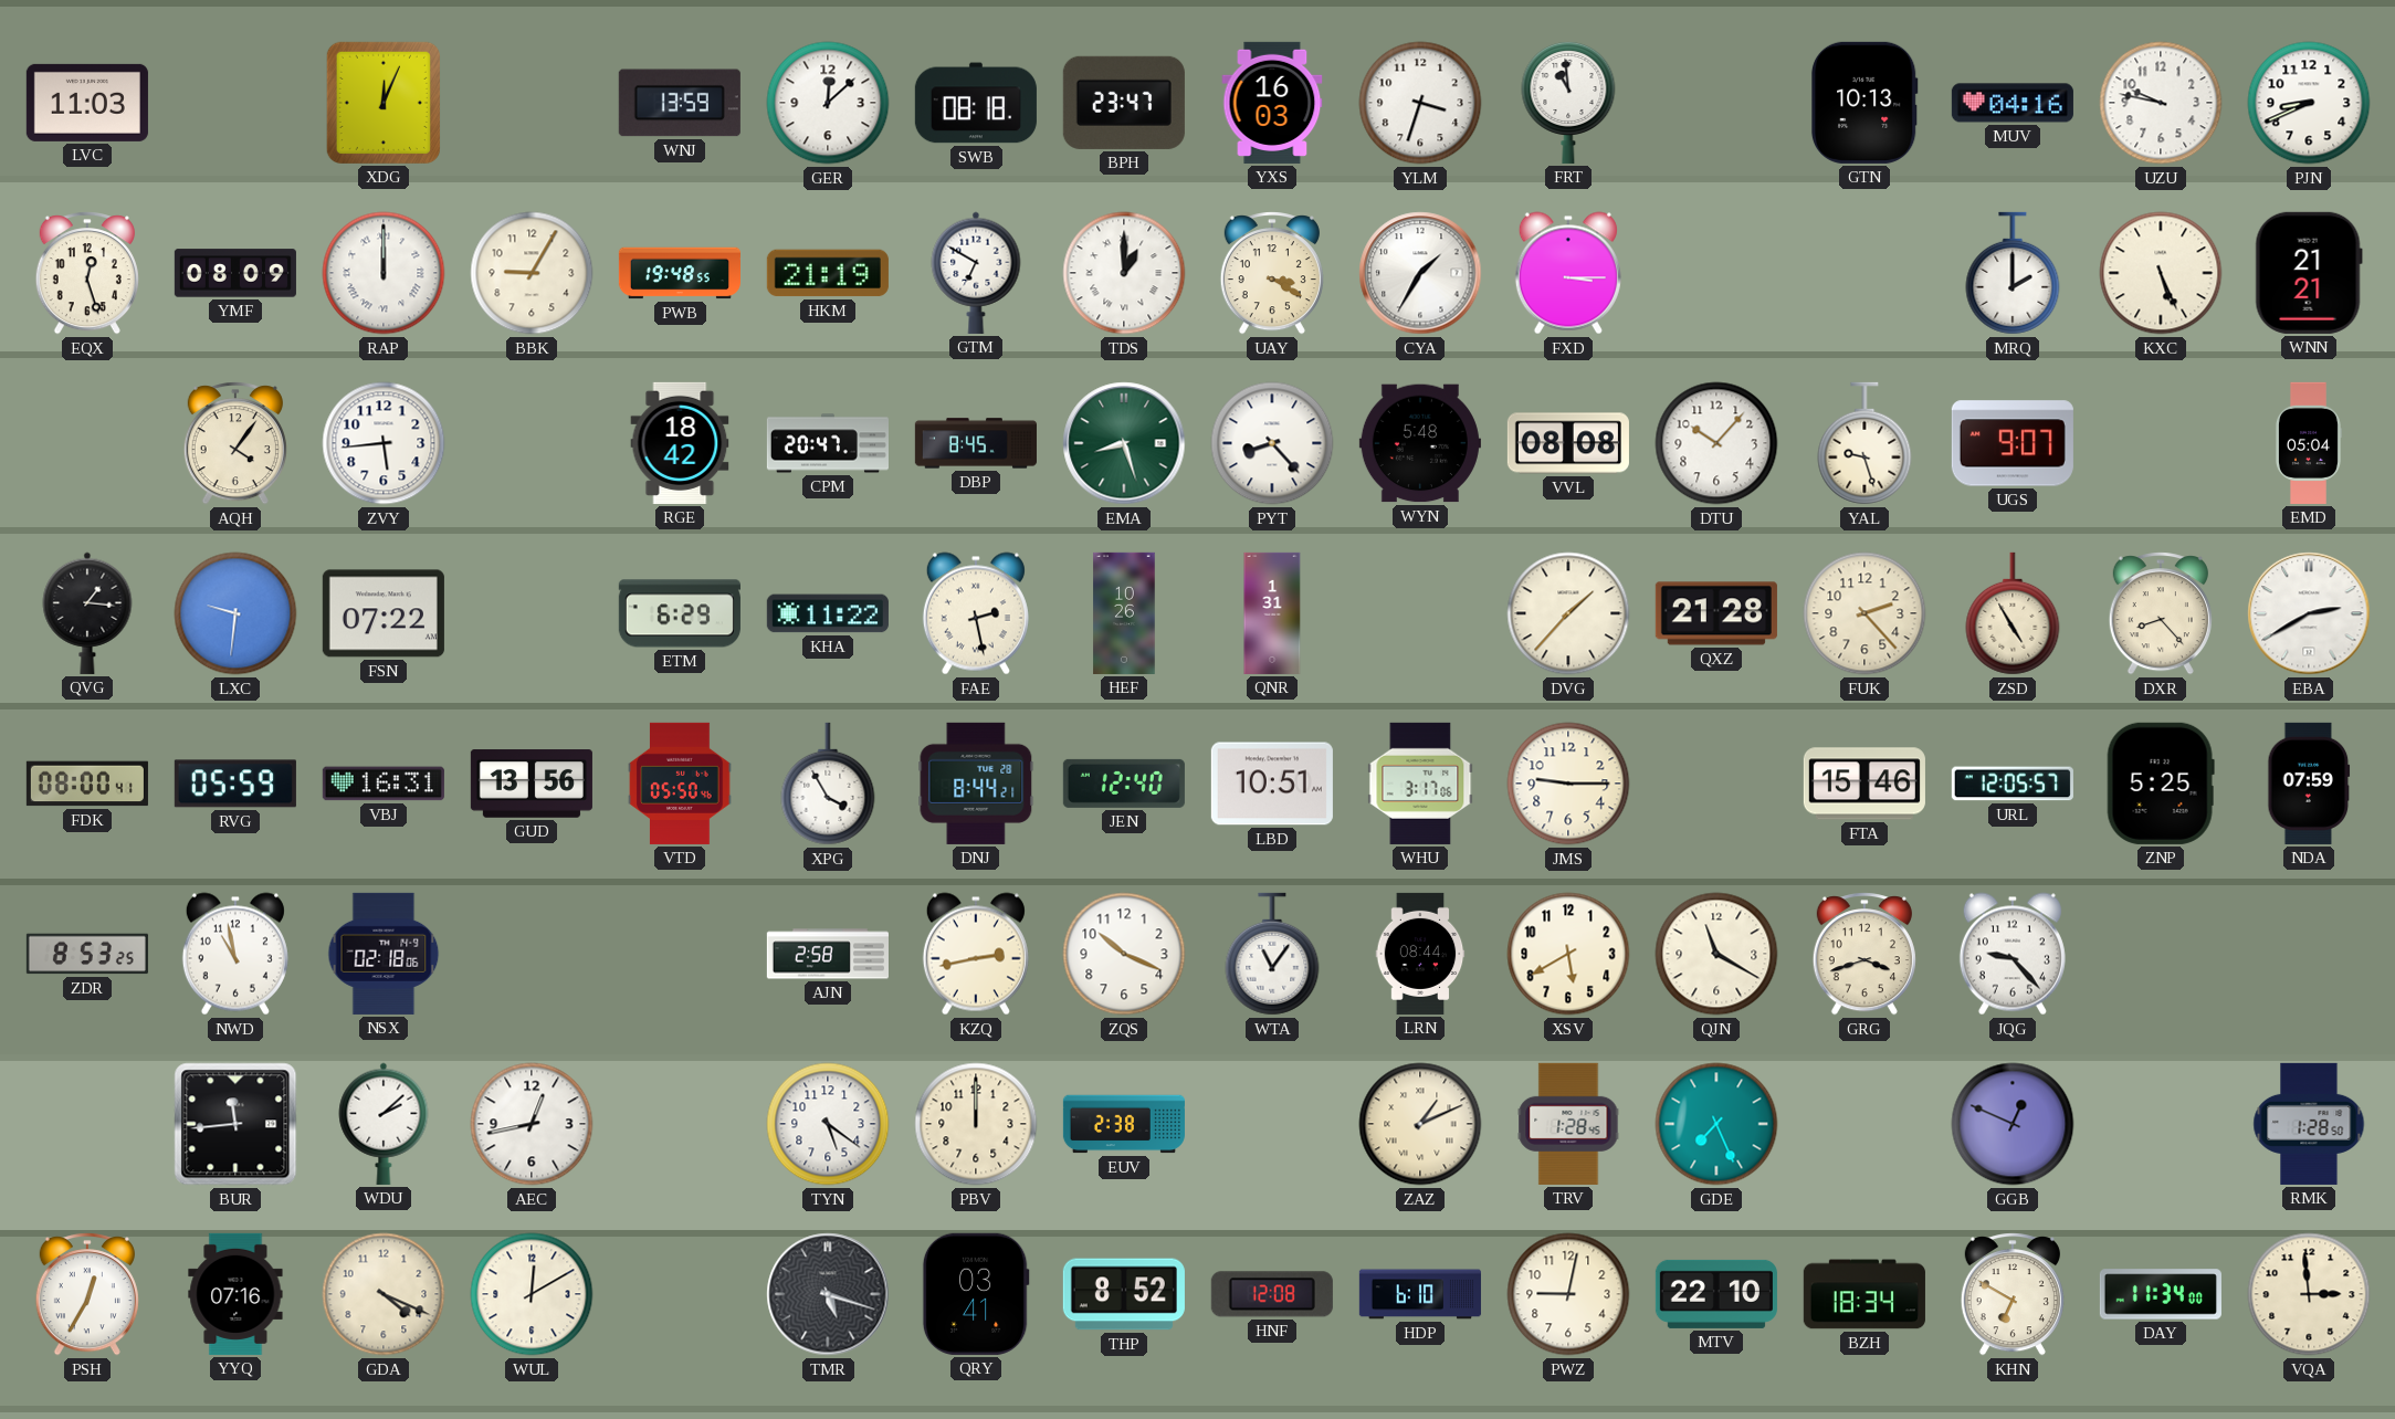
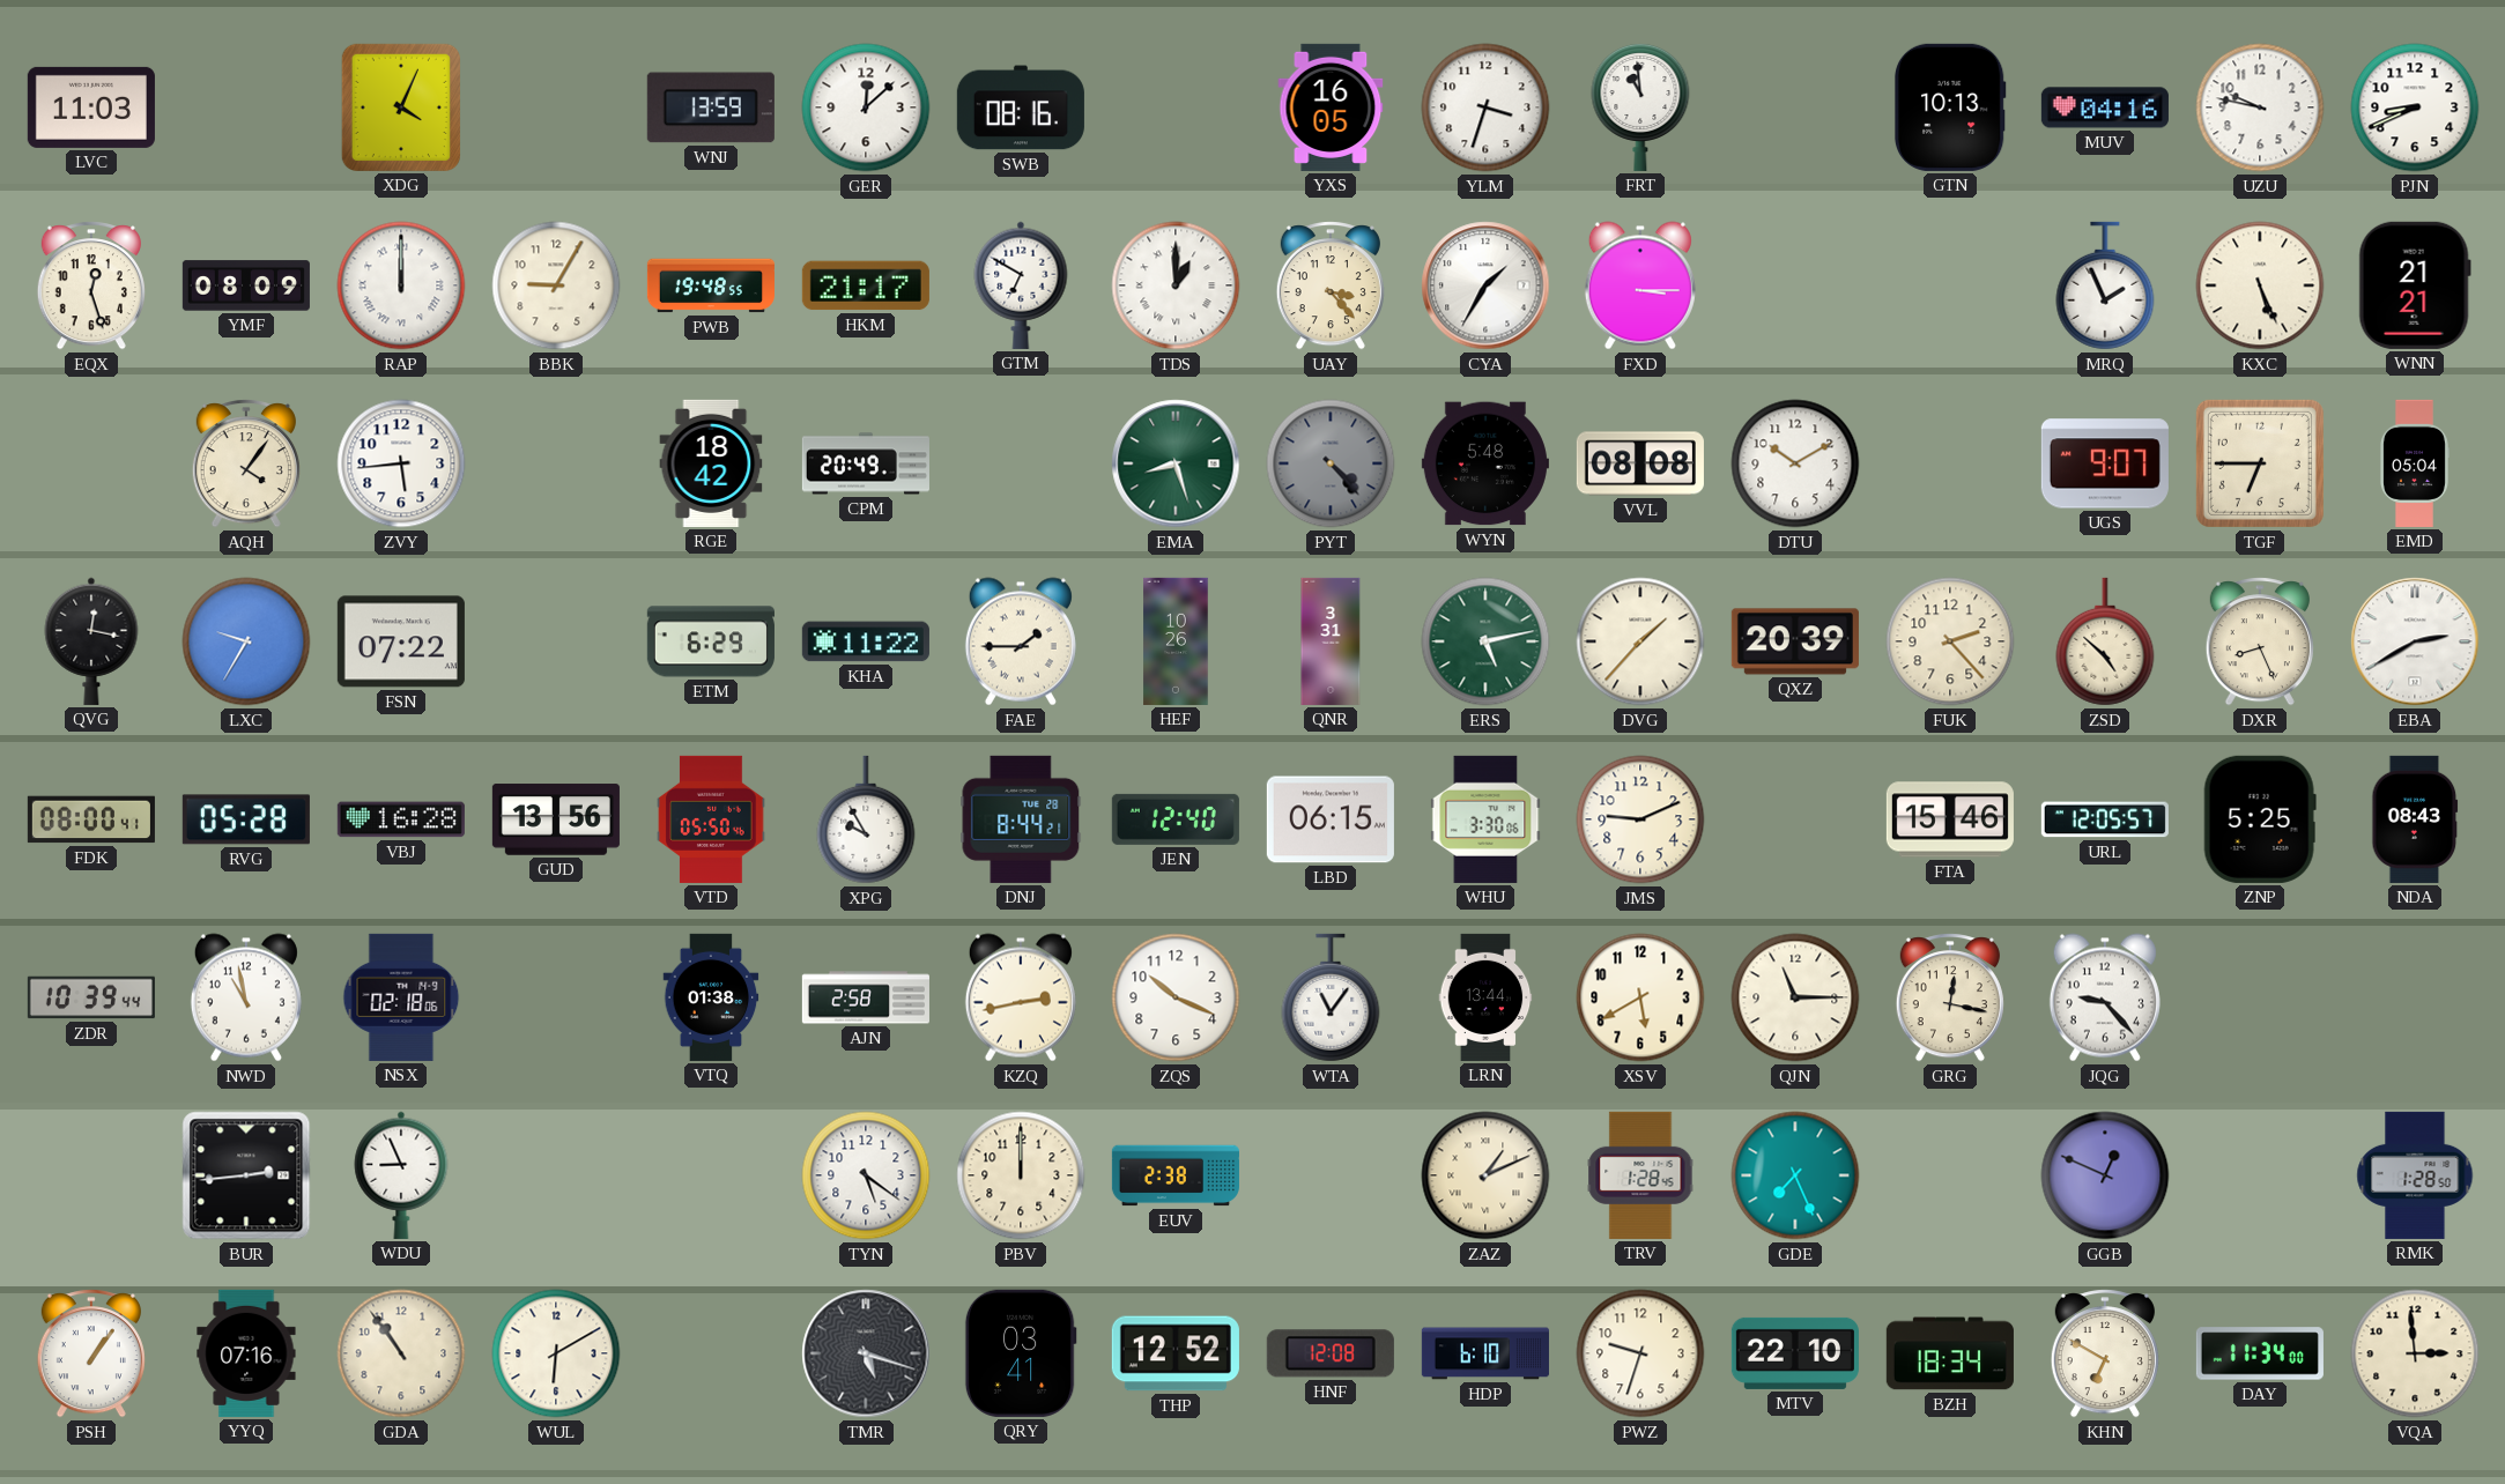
XDG: 12:04 -> 4:04
SWB: 08:18 -> 08:16
BPH: 23:47 -> none
YXS: 16:03 -> 16:05
HKM: 21:19 -> 21:17
UAY: 3:20 -> 3:23
MRQ: 2:00 -> 1:56
CPM: 20:47 -> 20:49
DBP: 8:45 -> none
PYT: 8:23 -> 4:23
PYT dial: white -> grey
DTU: 10:07 -> 10:10
YAL: 9:27 -> none
TGF: none -> 6:45
QVG: 1:16 -> 12:17
LXC: 9:31 -> 9:35
FAE: 2:28 -> 1:45
QNR: 1:31 -> 3:31
ERS: none -> 5:13
QXZ: 21:28 -> 20:39
ZSD: 4:55 -> 4:52
DXR: 8:23 -> 8:26
RVG: 05:59 -> 05:28
VBJ: 16:31 -> 16:28
XPG: 3:55 -> 9:55
LBD: 10:51 -> 06:15
WHU: 3:17 -> 3:30
JMS: 9:15 -> 9:11
NDA: 07:59 -> 08:43
ZDR: 8:53 -> 10:39
VTQ: none -> 01:38
LRN: 08:44 -> 13:44
QJN: 11:20 -> 11:15
GRG: 3:42 -> 12:17
BUR: 11:44 -> 2:44
WDU: 2:08 -> 8:56
AEC: 12:43 -> none
PSH: 12:35 -> 1:06
GDA: 4:19 -> 10:54
WUL: 12:10 -> 6:10
THP: 8:52 -> 12:52
PWZ: 9:02 -> 9:33
